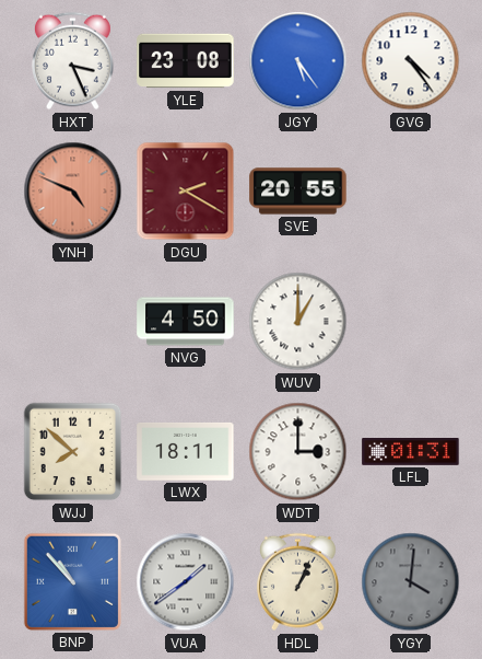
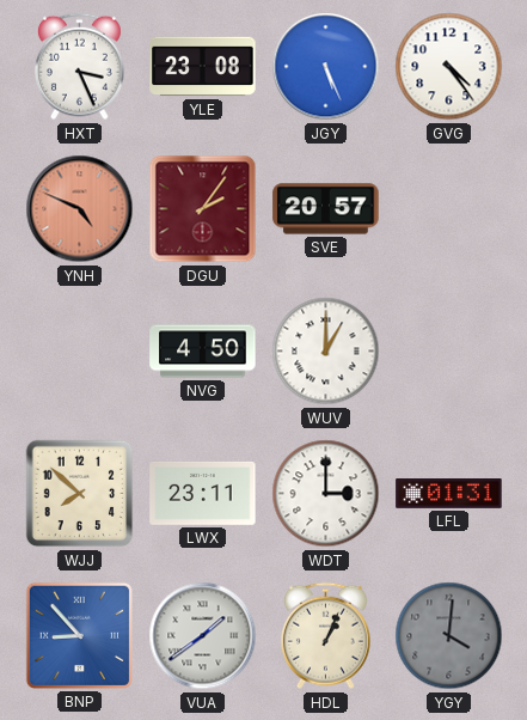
JGY: 5:24 -> 5:26
DGU: 2:20 -> 2:06
SVE: 20:55 -> 20:57
LWX: 18:11 -> 23:11
BNP: 10:53 -> 8:53
